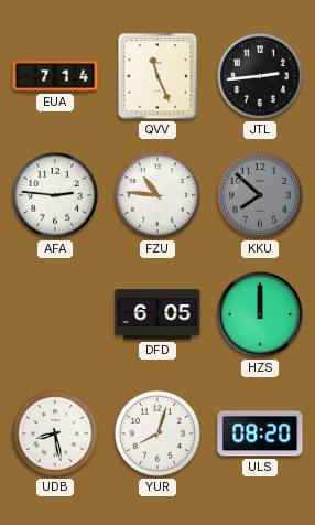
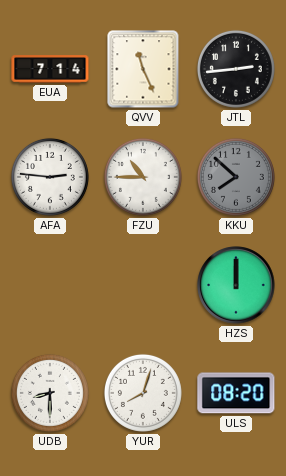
FZU: 10:46 -> 10:45
DFD: 6:05 -> none
UDB: 8:28 -> 8:30
